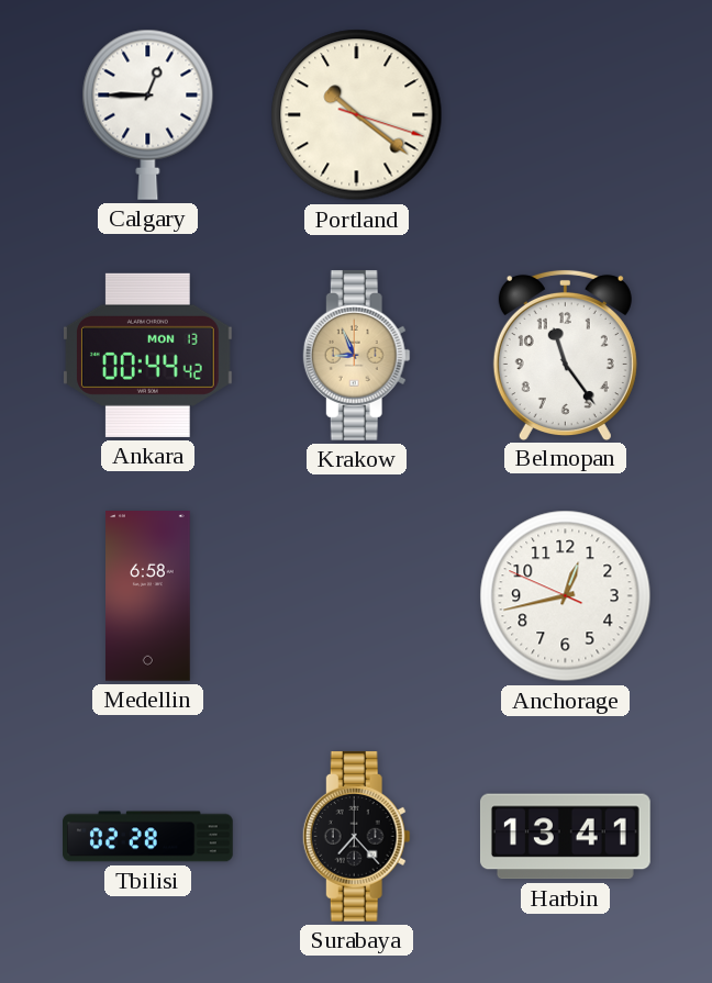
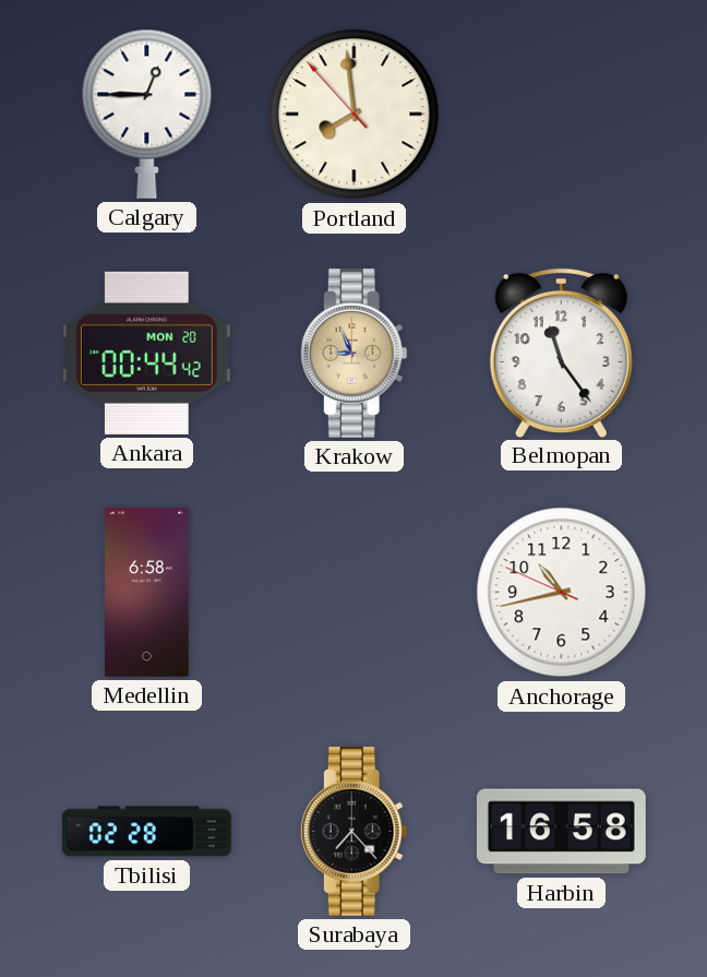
Portland: 10:21 -> 7:58
Ankara date: MON 13 -> MON 20
Anchorage: 12:42 -> 10:42
Harbin: 13:41 -> 16:58
